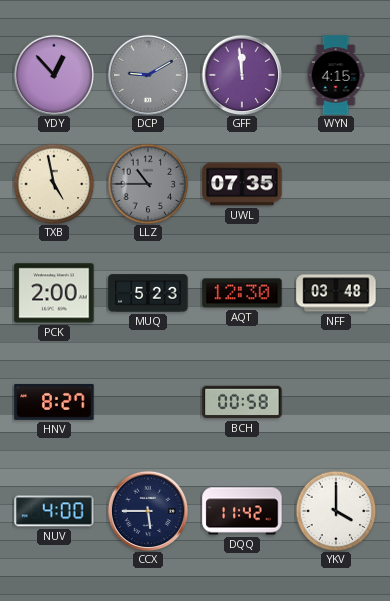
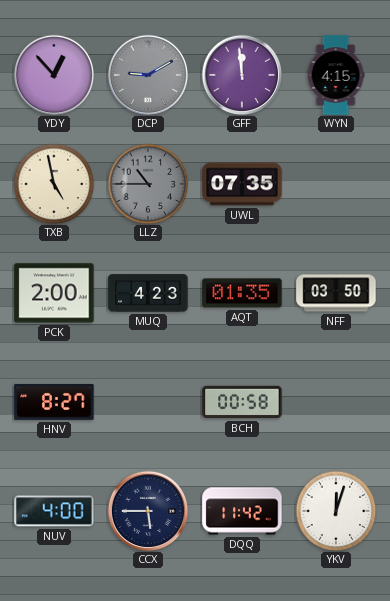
MUQ: 5:23 -> 4:23
AQT: 12:30 -> 01:35
NFF: 03:48 -> 03:50
YKV: 4:00 -> 12:03
